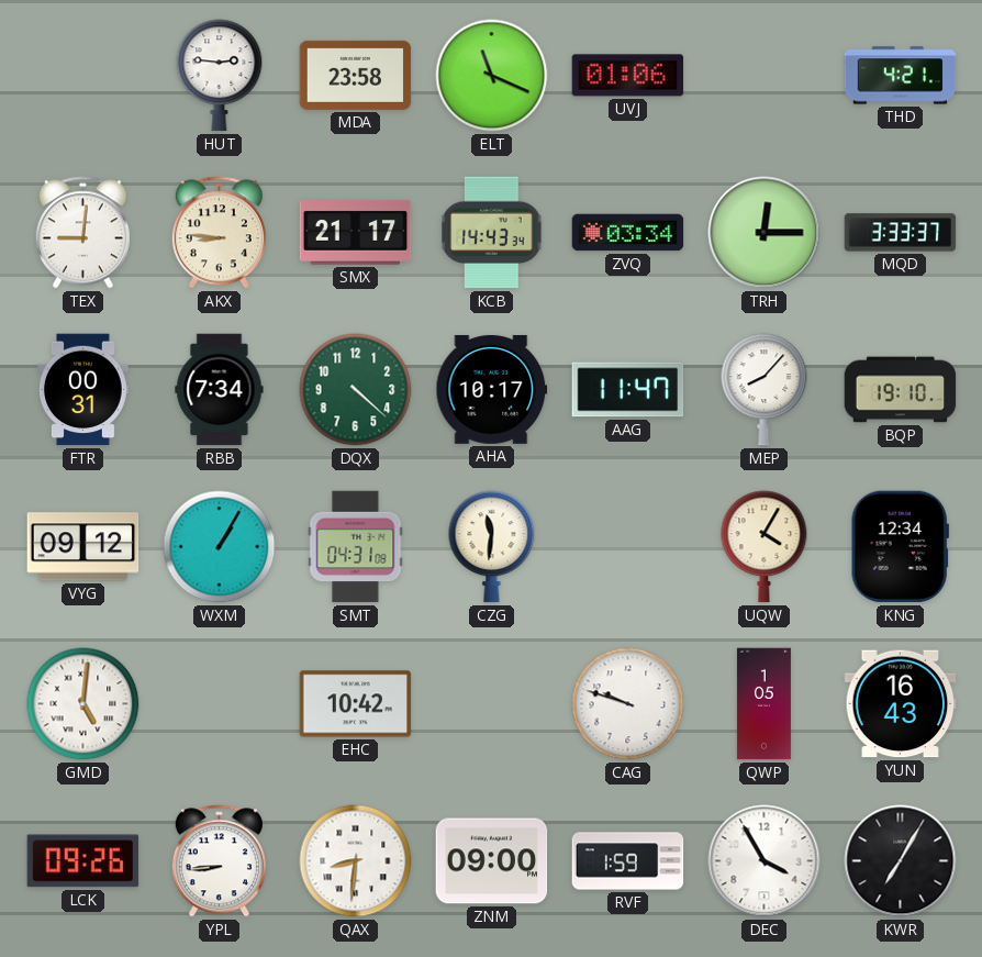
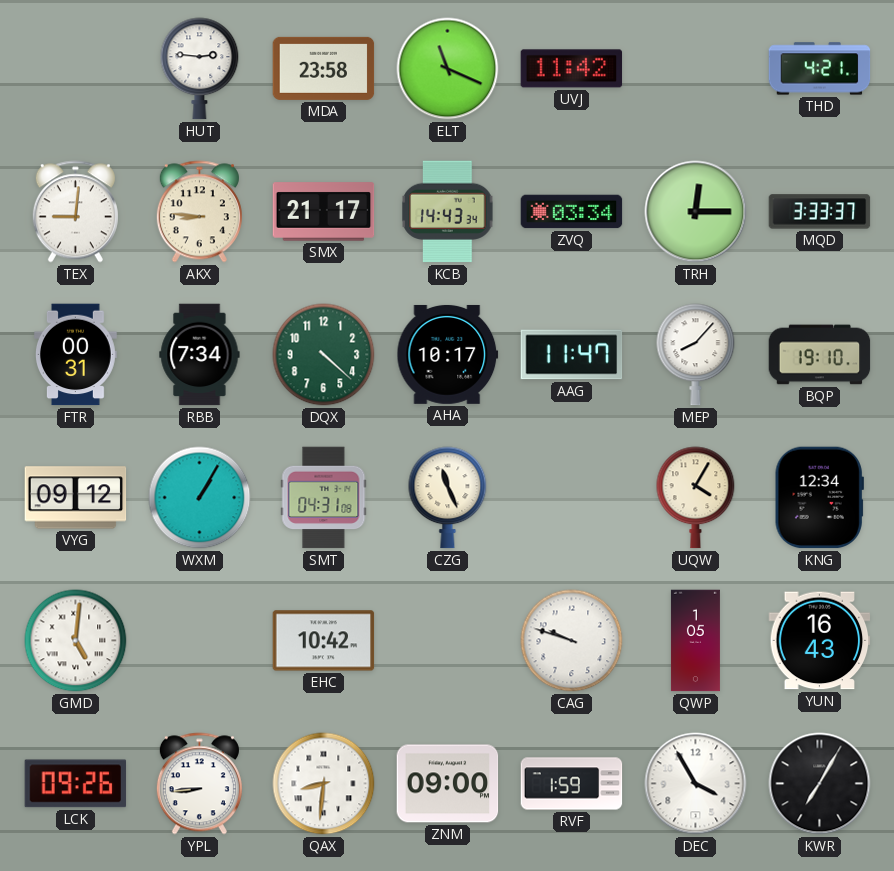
UVJ: 01:06 -> 11:42
CZG: 11:31 -> 11:26
